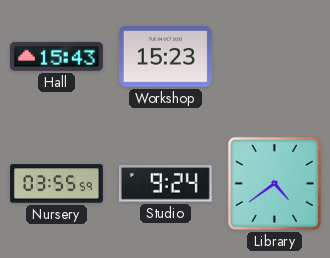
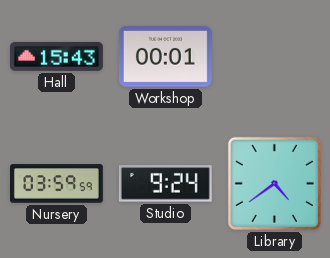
Workshop: 15:23 -> 00:01
Nursery: 03:55 -> 03:59
